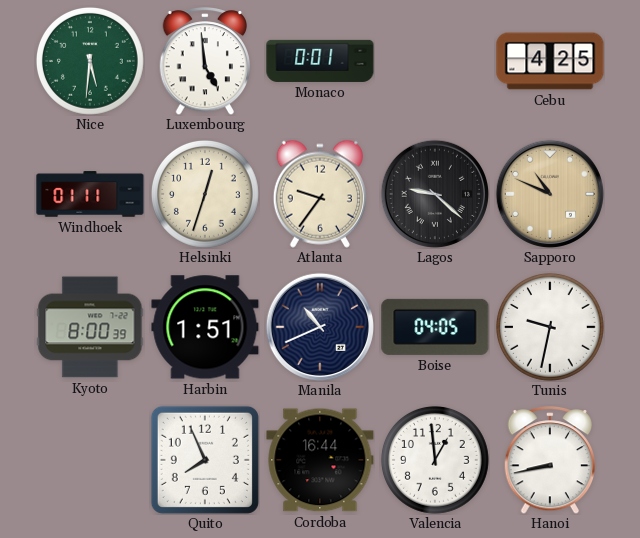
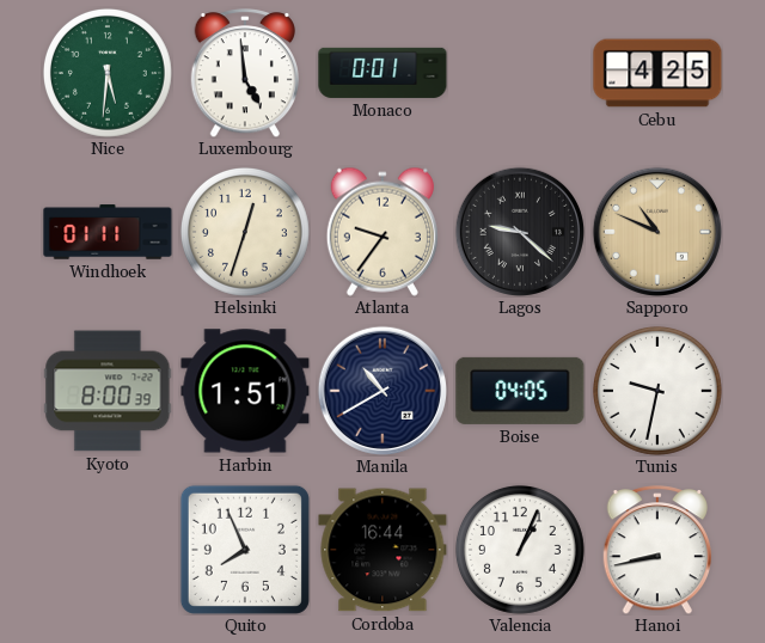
Manila: 10:41 -> 10:40
Valencia: 12:59 -> 1:04
